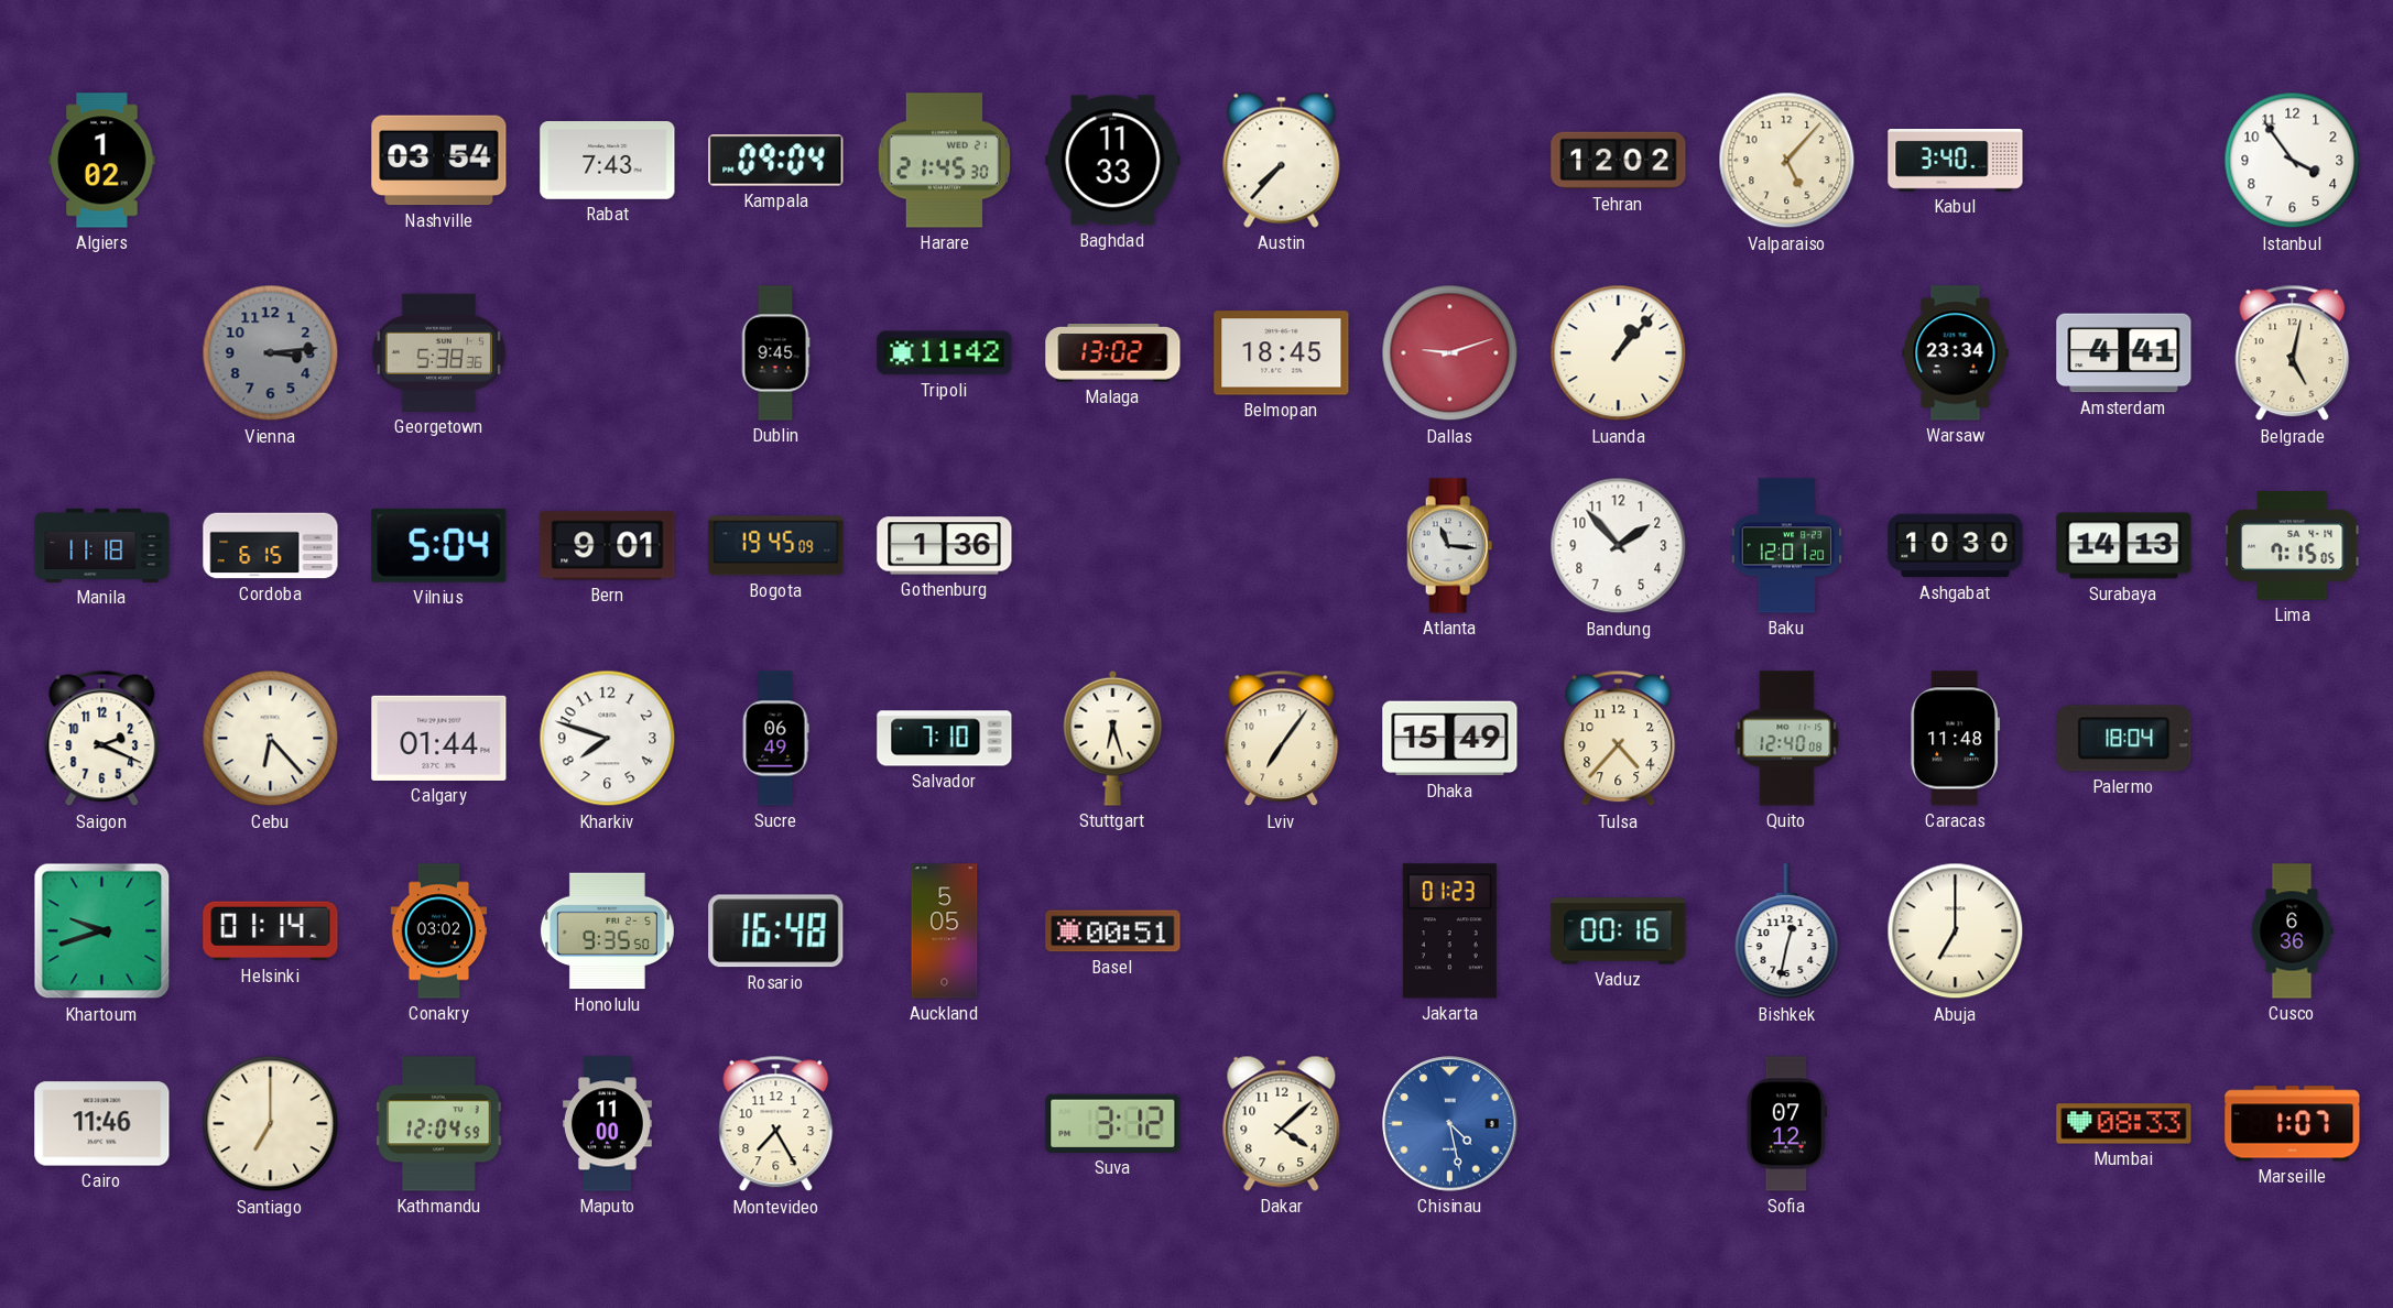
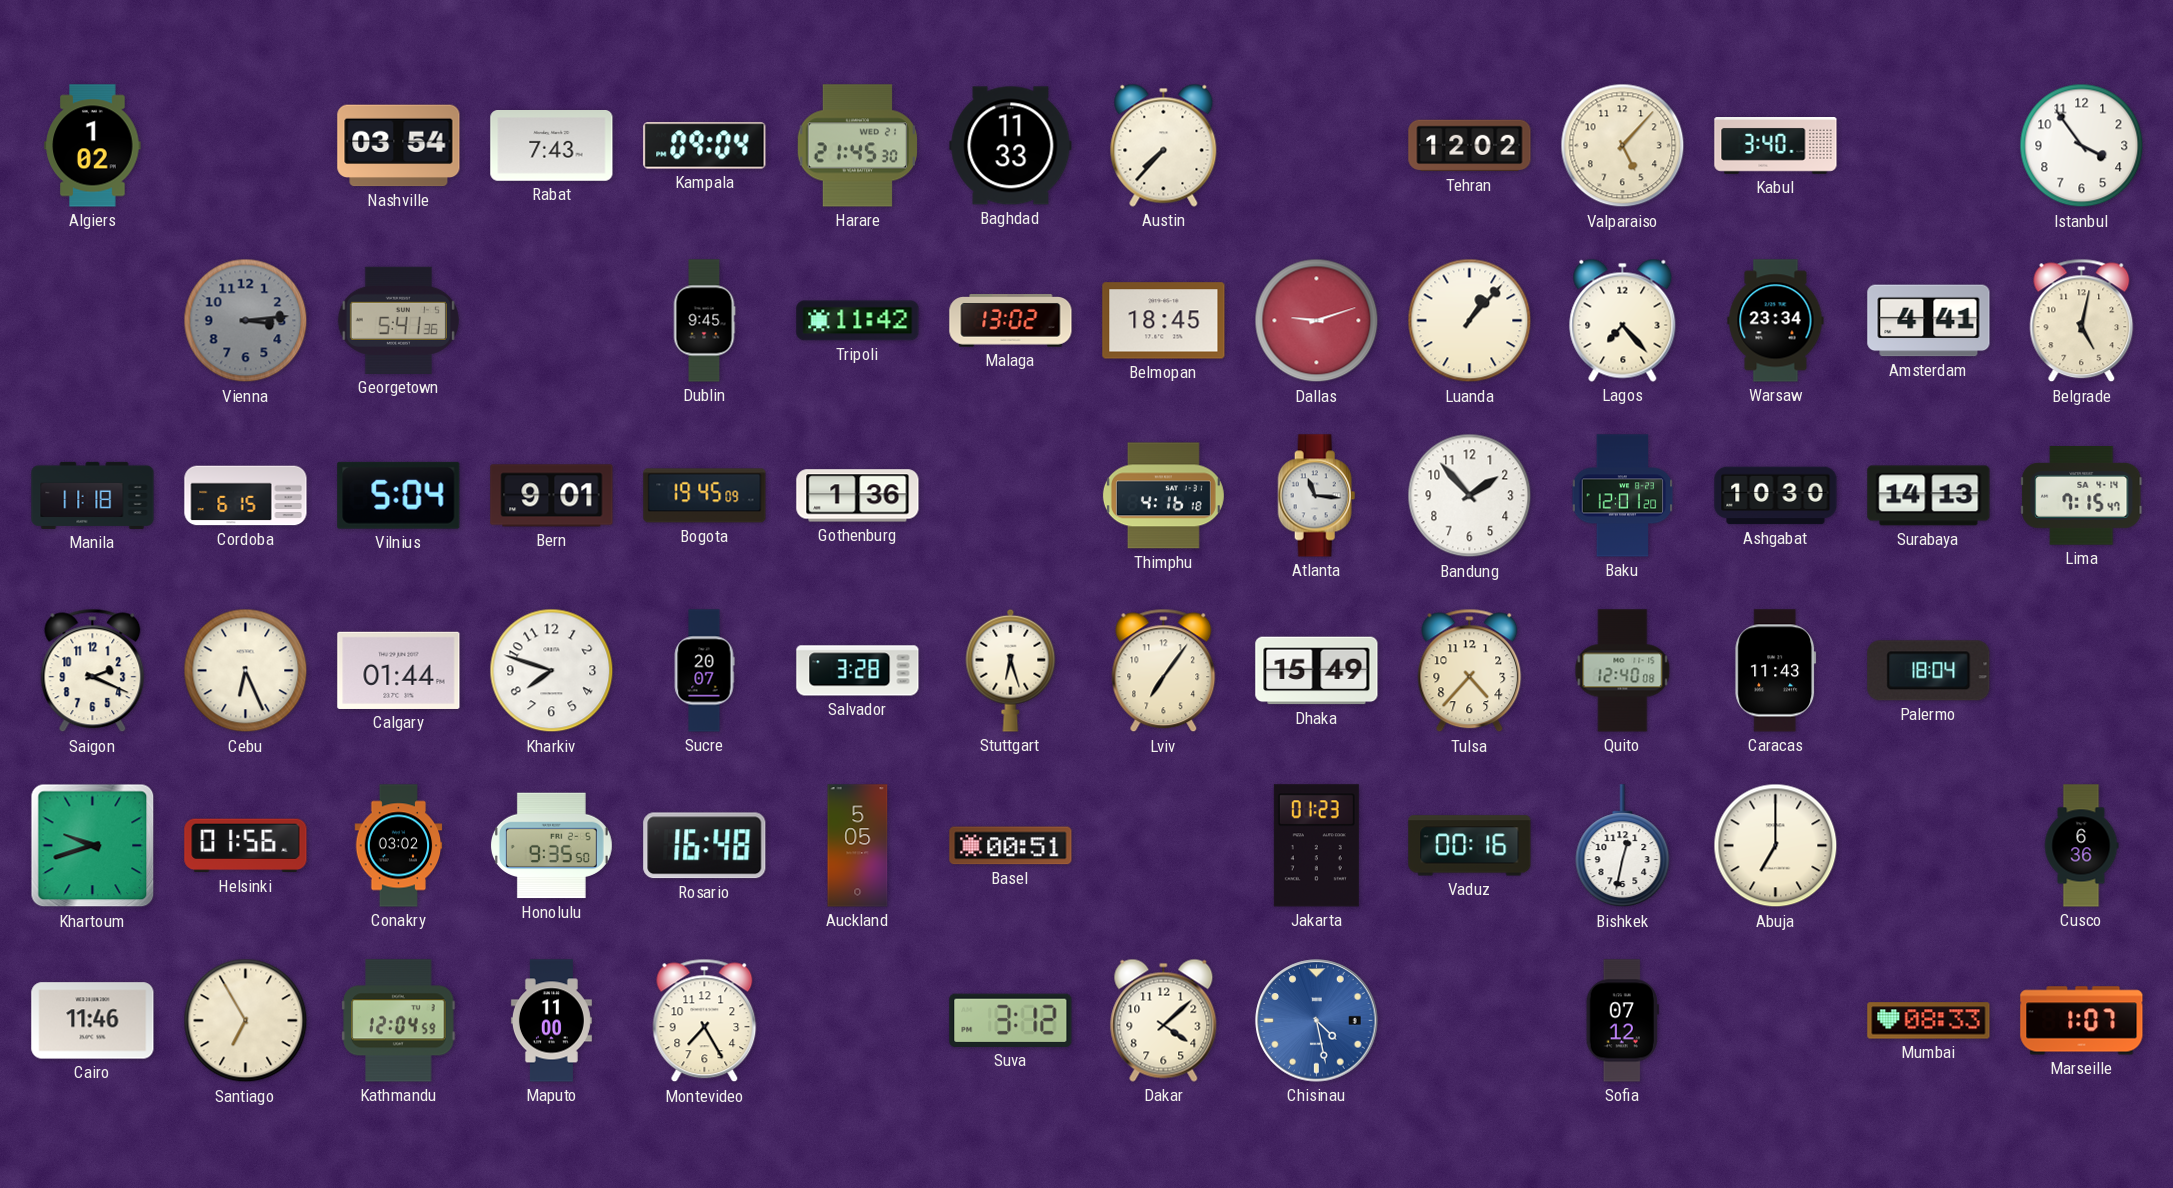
Georgetown: 5:38 -> 5:41
Lagos: none -> 7:23
Thimphu: none -> 4:16
Lima: 7:15:05 -> 7:15:47
Cebu: 6:23 -> 6:26
Sucre: 06:49 -> 20:07
Salvador: 7:10 -> 3:28
Caracas: 11:48 -> 11:43
Helsinki: 01:14 -> 01:56
Santiago: 7:00 -> 6:55
